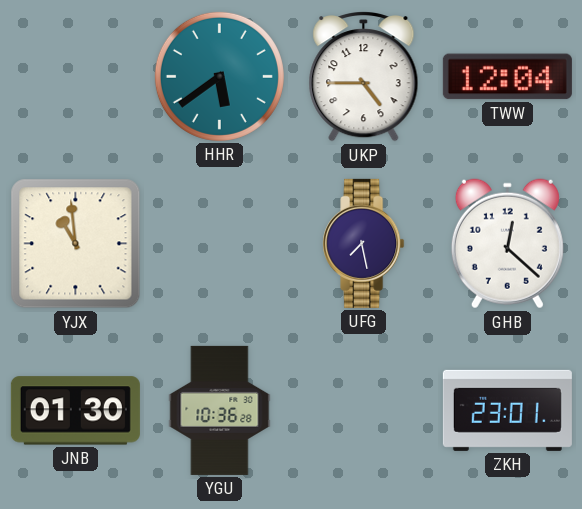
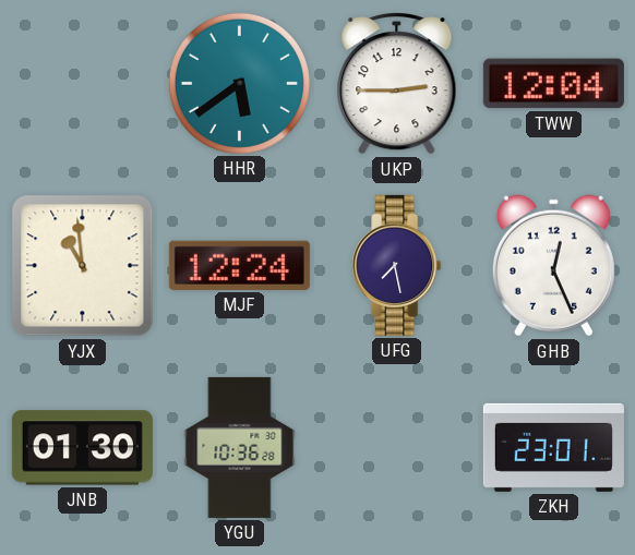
UKP: 4:45 -> 2:45
MJF: none -> 12:24
GHB: 12:22 -> 12:26
